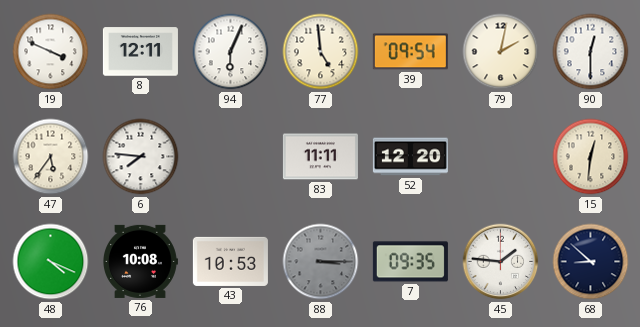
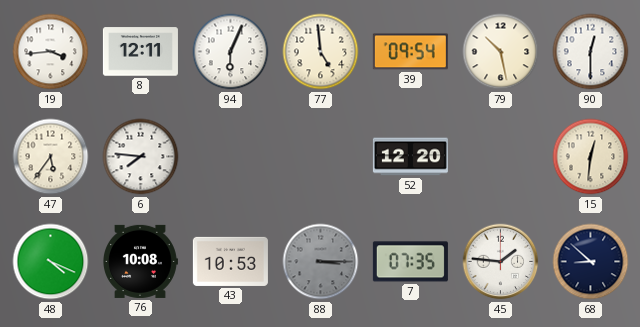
19: 3:49 -> 3:44
79: 2:02 -> 10:28
83: 11:11 -> none
7: 09:35 -> 07:35
